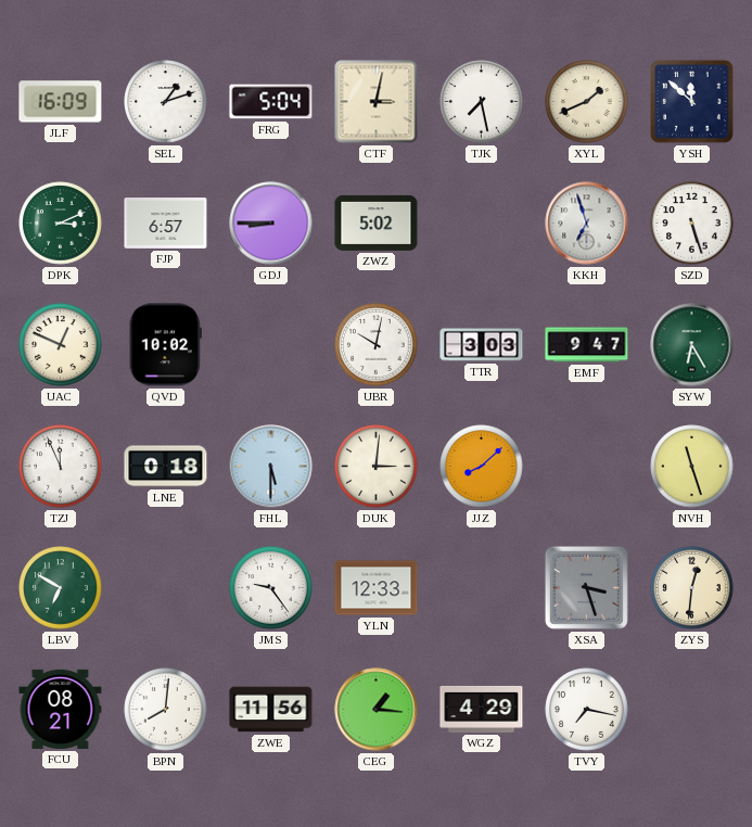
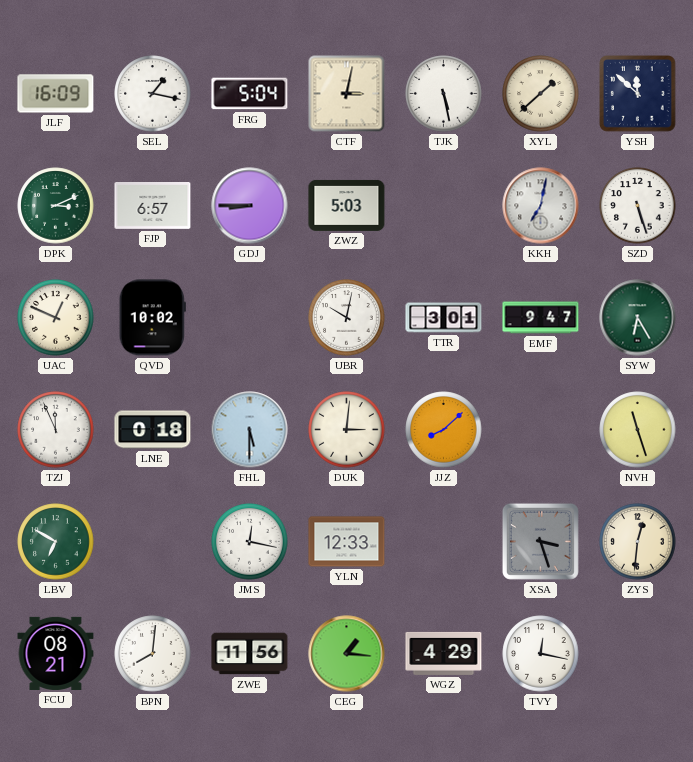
SEL: 1:12 -> 1:17
TJK: 7:28 -> 5:28
XYL: 1:41 -> 1:38
ZWZ: 5:02 -> 5:03
KKH: 6:57 -> 7:02
TTR: 3:03 -> 3:01
JMS: 9:24 -> 12:17
TVY: 7:17 -> 12:17
